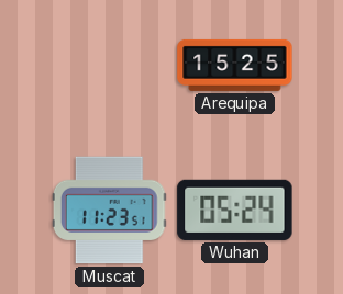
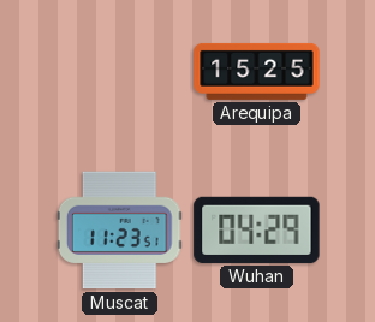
Wuhan: 05:24 -> 04:29
